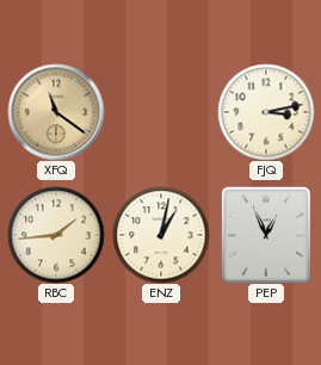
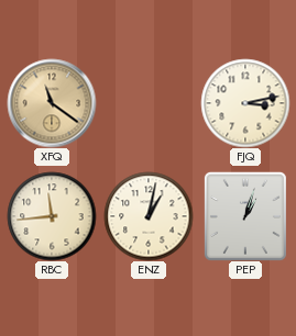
RBC: 1:44 -> 11:44
PEP: 12:56 -> 1:03
